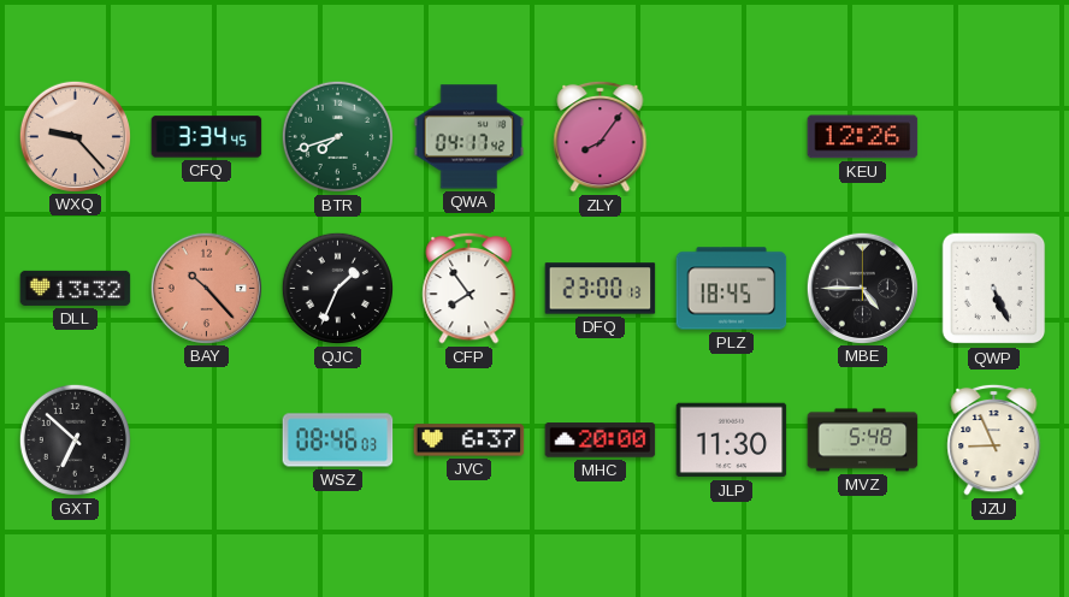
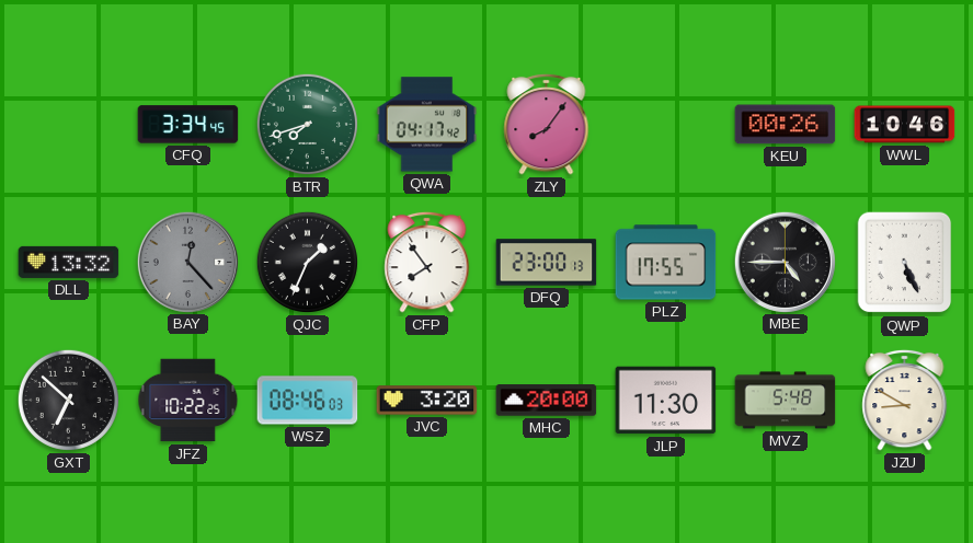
WXQ: 9:23 -> none
KEU: 12:26 -> 00:26
WWL: none -> 10:46
BAY: 10:23 -> 12:23
BAY dial: salmon -> grey
PLZ: 18:45 -> 17:55
JFZ: none -> 10:22
JVC: 6:37 -> 3:20
JZU: 8:56 -> 8:50
